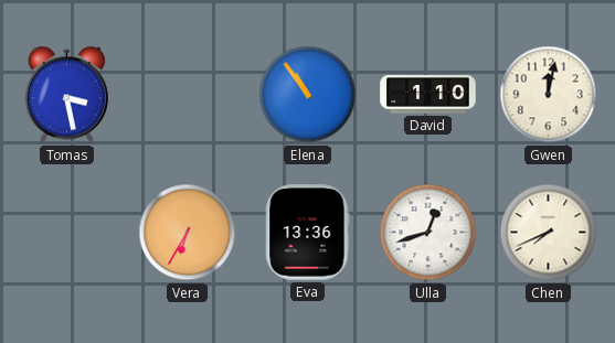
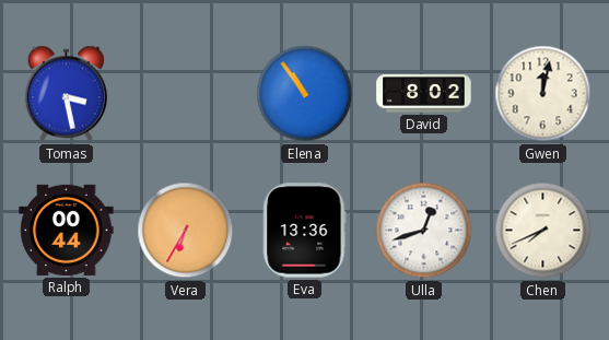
David: 1:10 -> 8:02
Ralph: none -> 00:44
